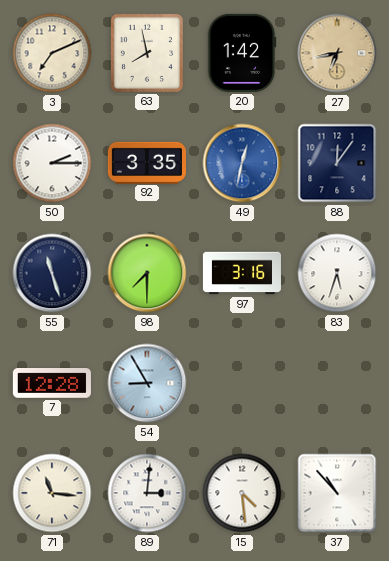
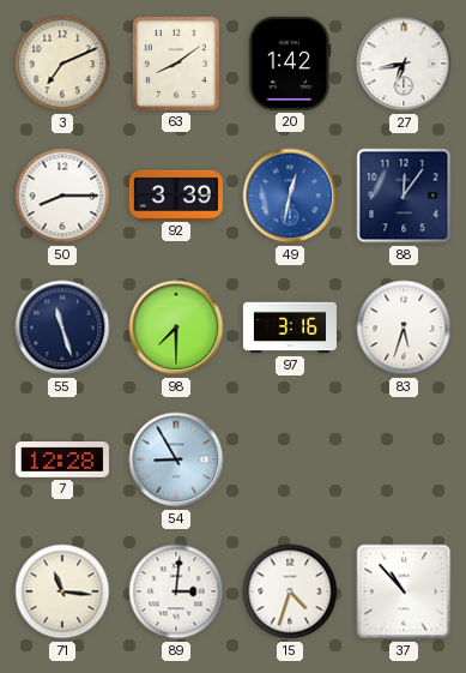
63: 7:58 -> 8:09
27 dial: champagne -> white
50: 2:15 -> 8:15
92: 3:35 -> 3:39
15: 4:29 -> 4:33
